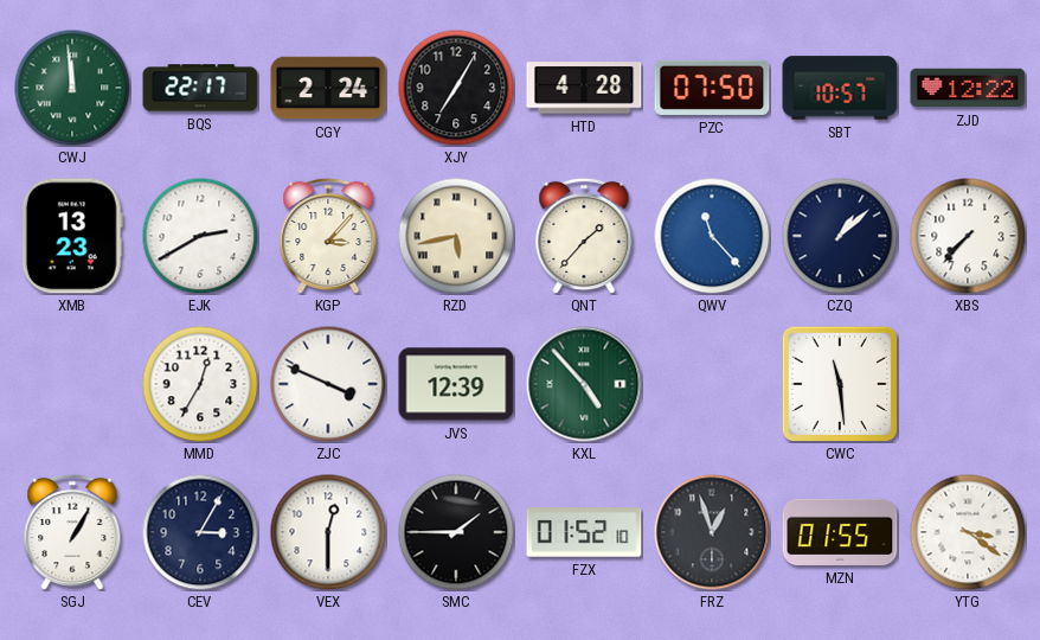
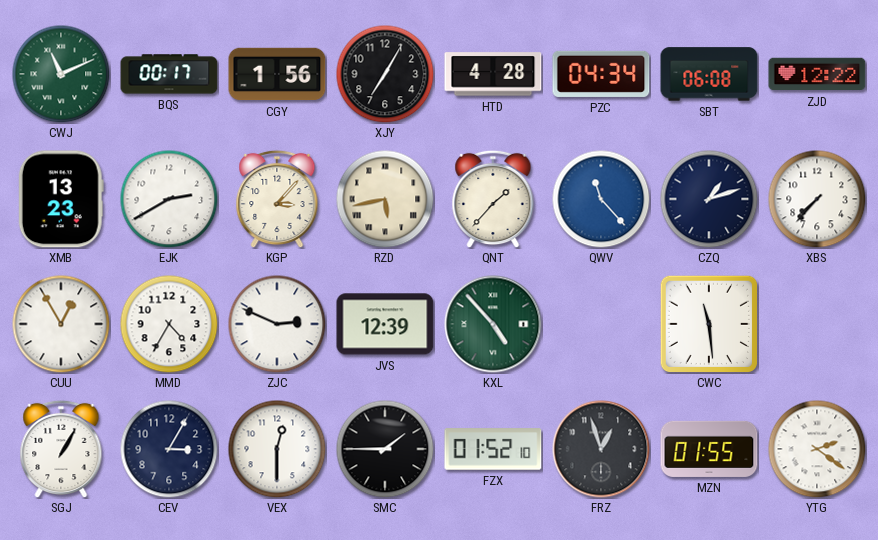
CWJ: 11:59 -> 11:11
BQS: 22:17 -> 00:17
CGY: 2:24 -> 1:56
PZC: 07:50 -> 04:34
SBT: 10:57 -> 06:08
CZQ: 1:08 -> 1:12
CUU: none -> 12:55
MMD: 12:35 -> 4:35
ZJC: 3:49 -> 2:49
YTG: 3:21 -> 2:21
